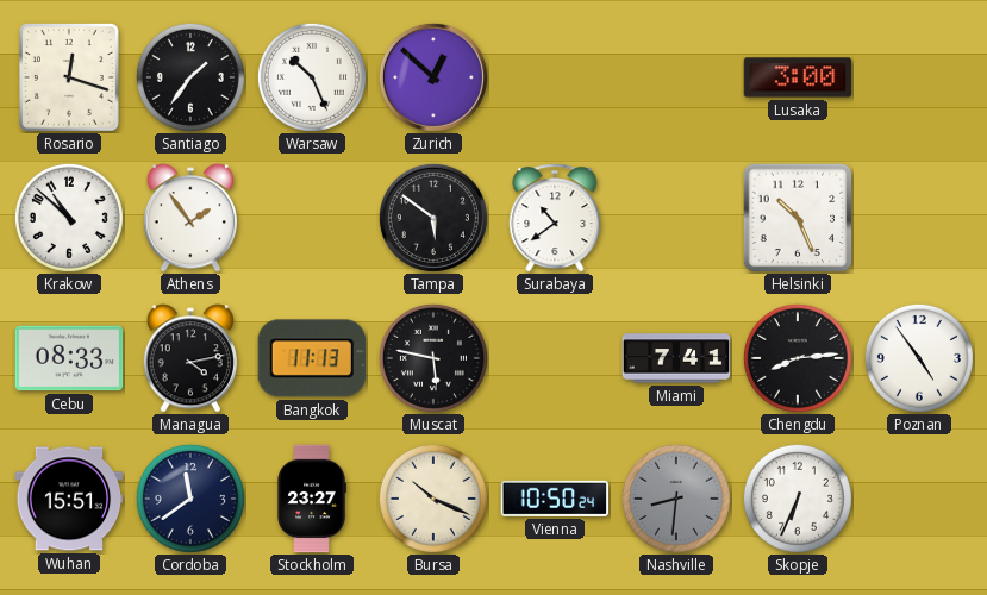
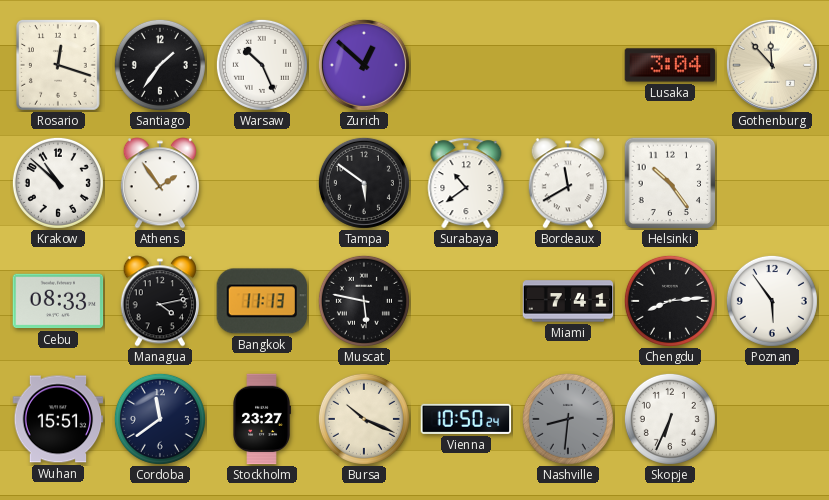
Lusaka: 3:00 -> 3:04
Gothenburg: none -> 11:53
Bordeaux: none -> 11:40
Helsinki: 10:26 -> 10:24
Poznan: 4:54 -> 5:54
